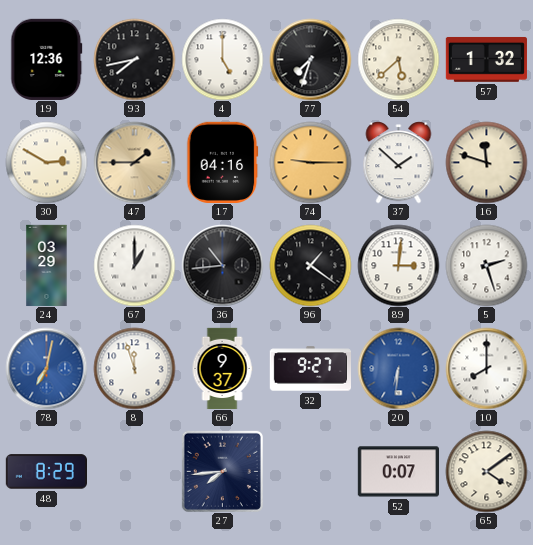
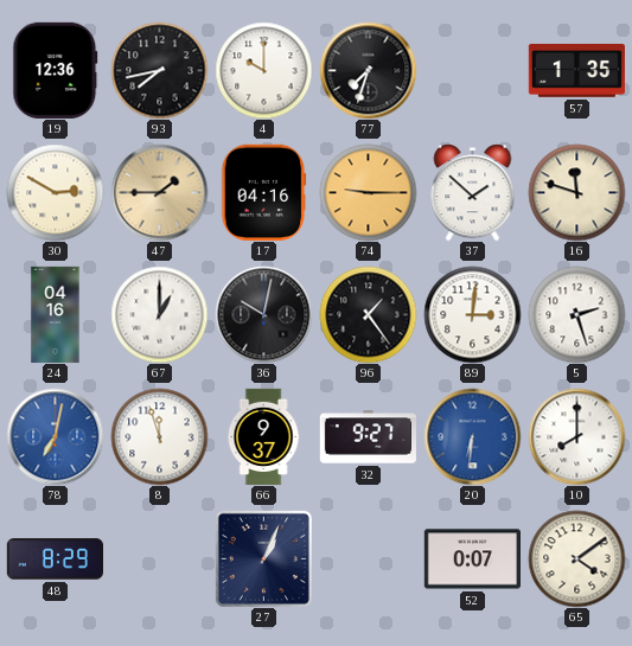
4: 5:00 -> 10:00
54: 5:38 -> none
57: 1:32 -> 1:35
24: 03:29 -> 04:16
36: 10:44 -> 10:02
96: 1:21 -> 1:24
27: 7:44 -> 1:04
